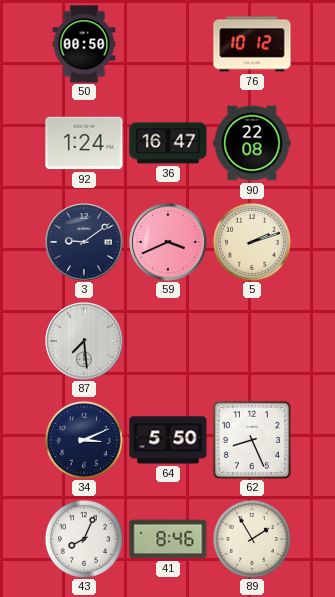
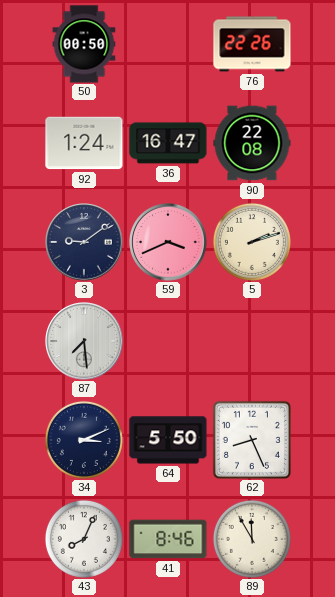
76: 10:12 -> 22:26
89: 1:55 -> 11:55
